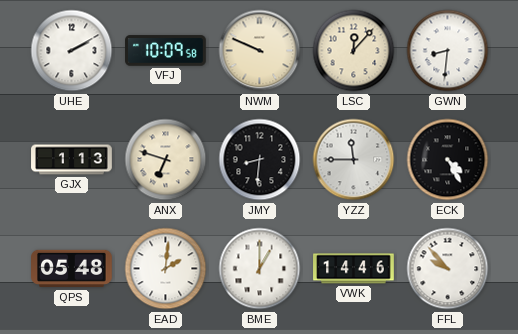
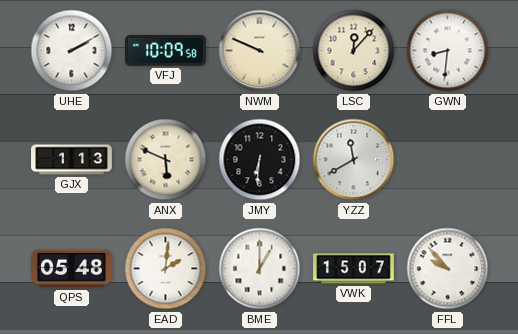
ANX: 6:48 -> 5:49
JMY: 8:31 -> 6:31
YZZ: 11:45 -> 11:40
ECK: 4:25 -> none
VWK: 14:46 -> 15:07
